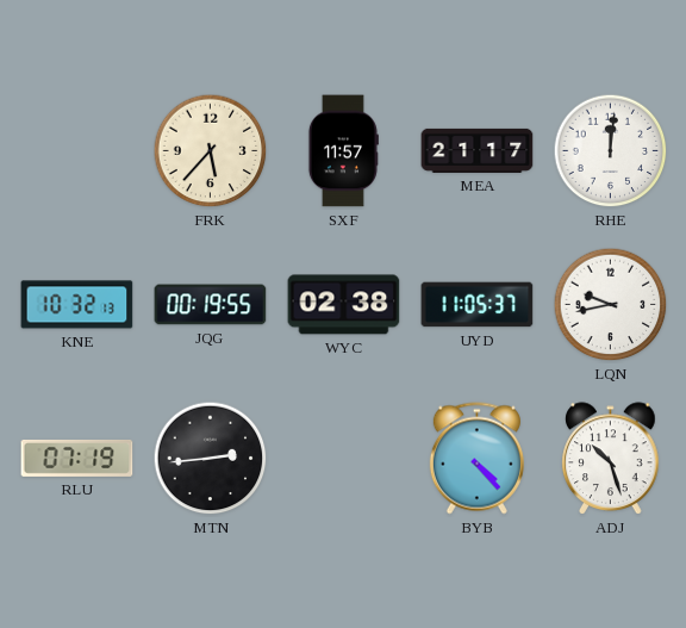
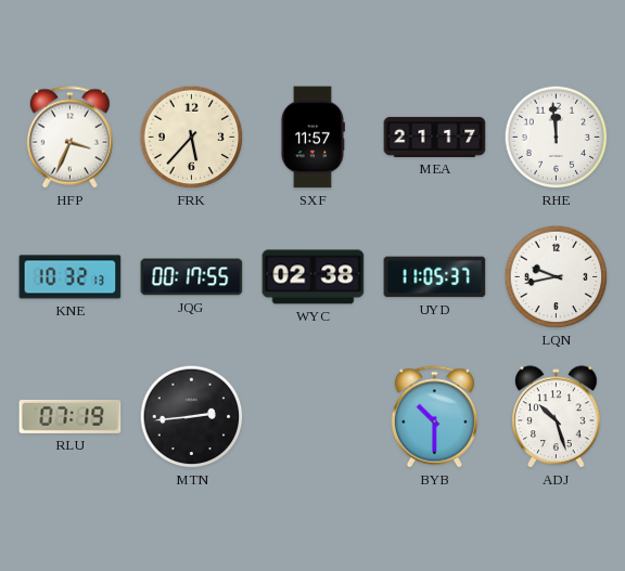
HFP: none -> 3:34
RHE: 12:01 -> 11:59
JQG: 00:19 -> 00:17
BYB: 4:23 -> 10:30
